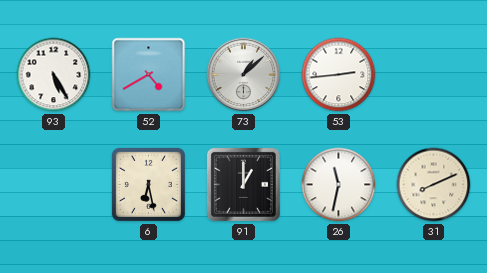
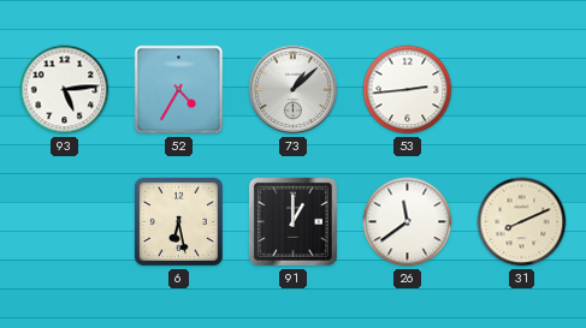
93: 5:25 -> 5:14
52: 4:40 -> 4:35
26: 11:32 -> 11:39
